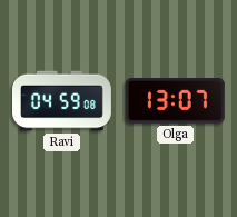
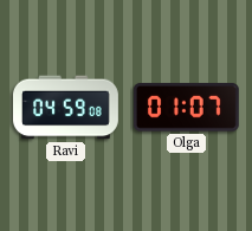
Olga: 13:07 -> 01:07
